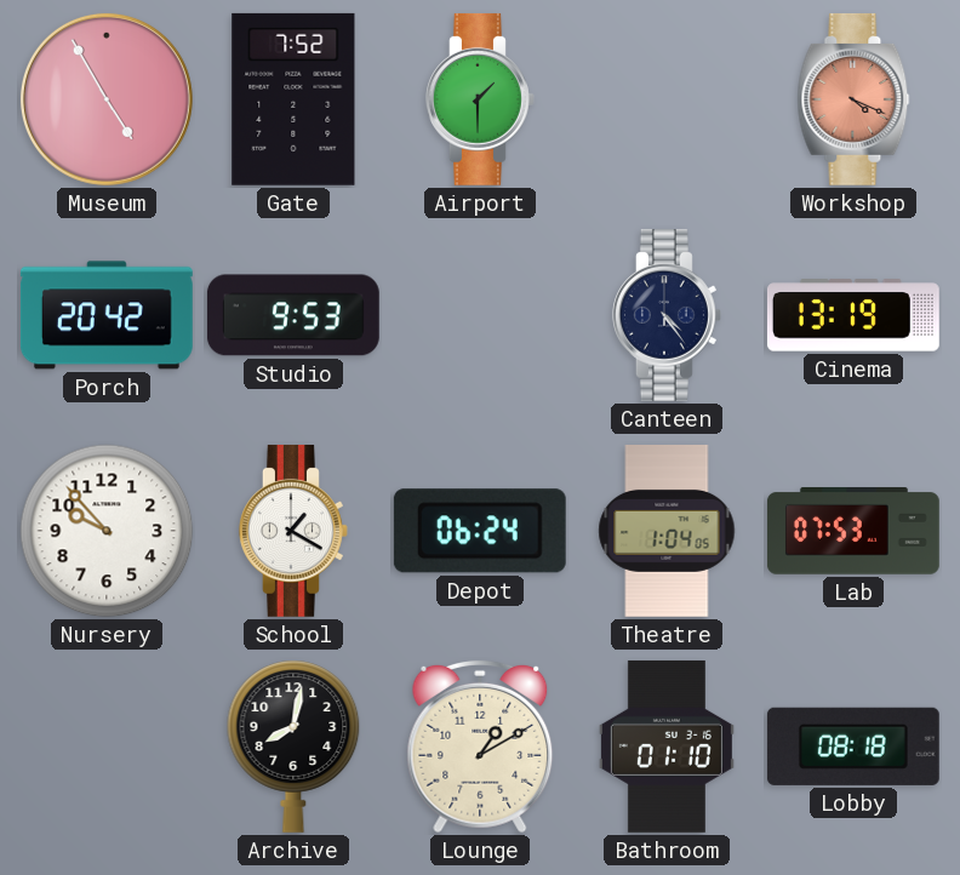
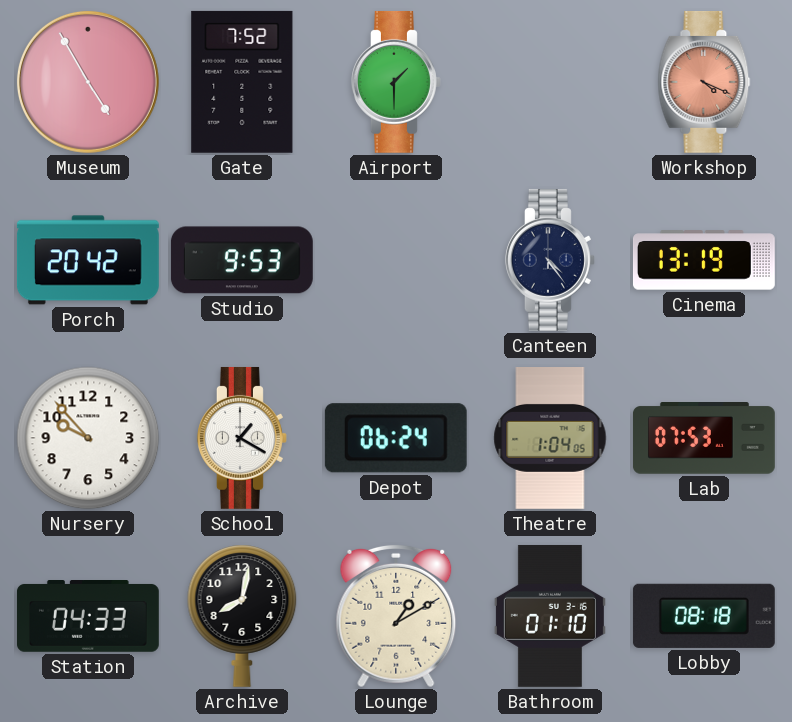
Station: none -> 04:33
